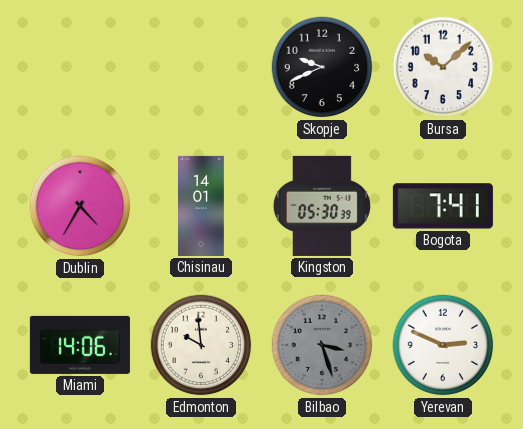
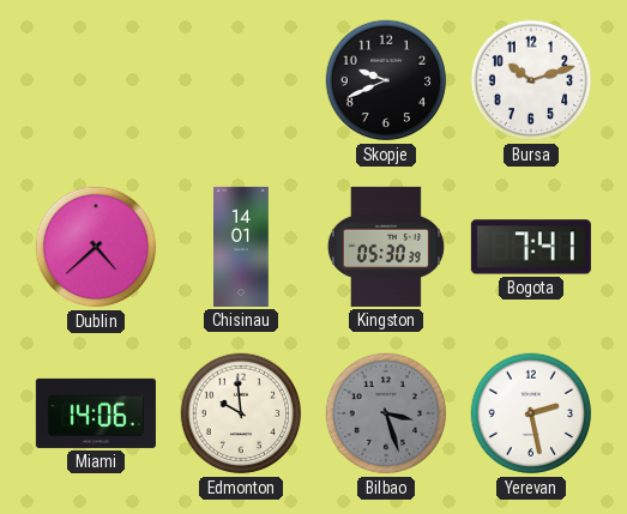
Bursa: 10:08 -> 10:12
Dublin: 4:35 -> 4:38
Yerevan: 2:49 -> 2:28
